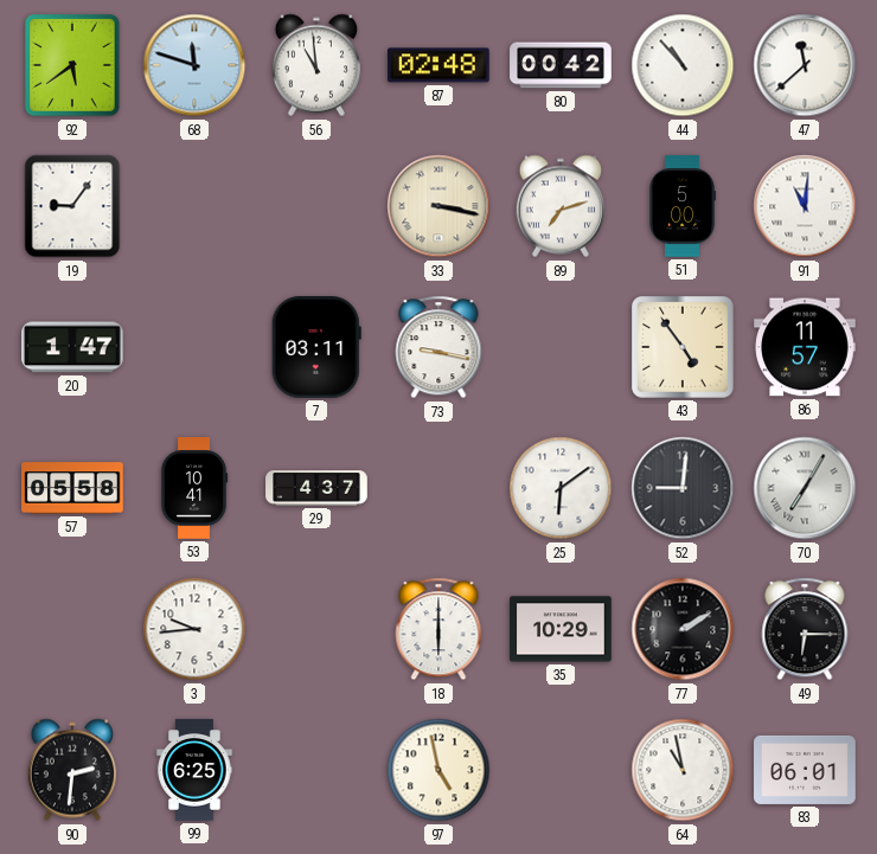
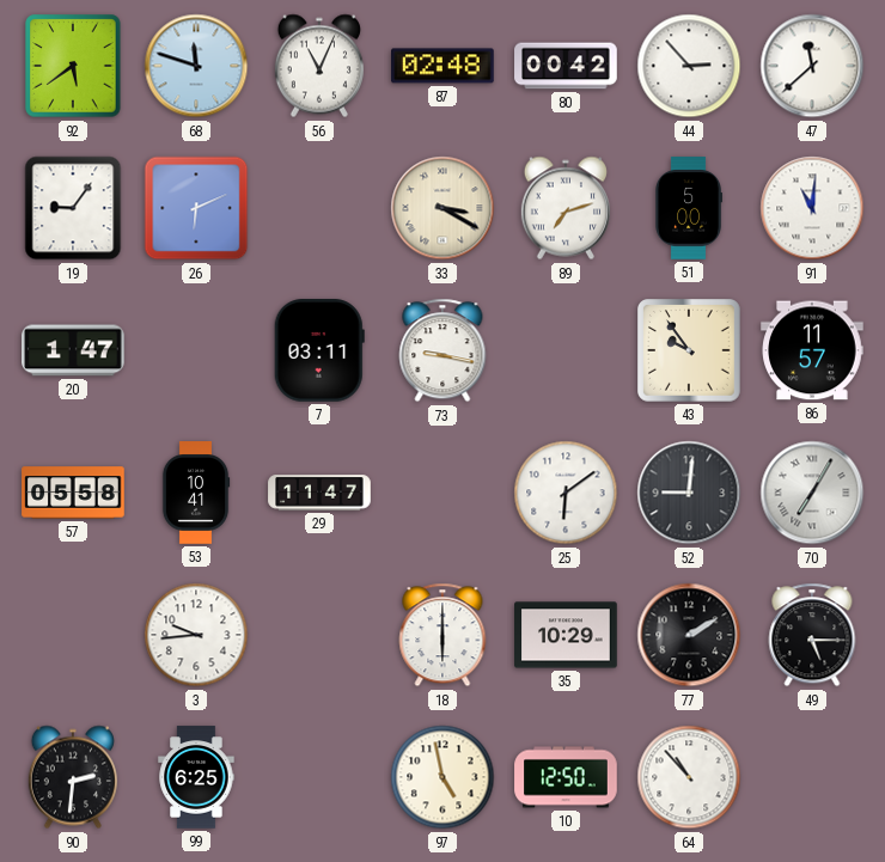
56: 10:59 -> 11:04
44: 10:53 -> 2:53
26: none -> 6:11
33: 3:17 -> 3:20
43: 4:54 -> 9:54
29: 4:37 -> 11:47
49: 6:15 -> 5:15
10: none -> 12:50
64: 10:58 -> 10:53
83: 06:01 -> none
